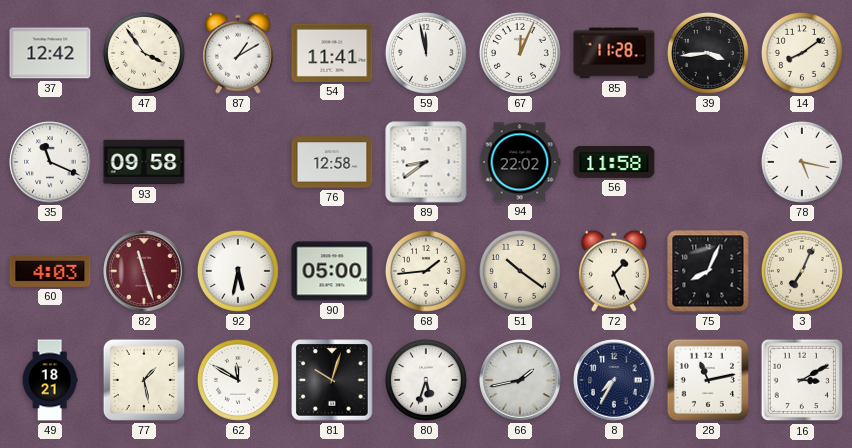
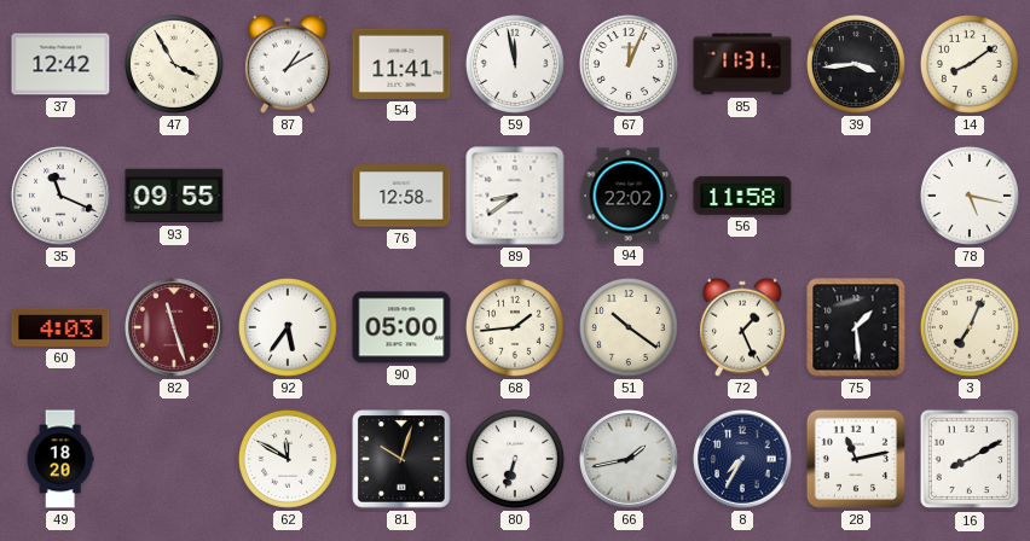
47: 3:54 -> 3:55
85: 11:28 -> 11:31
93: 09:58 -> 09:55
92: 5:32 -> 5:36
75: 8:04 -> 1:29
49: 18:21 -> 18:20
77: 1:28 -> none
80: 5:33 -> 6:33
16: 3:10 -> 8:10
